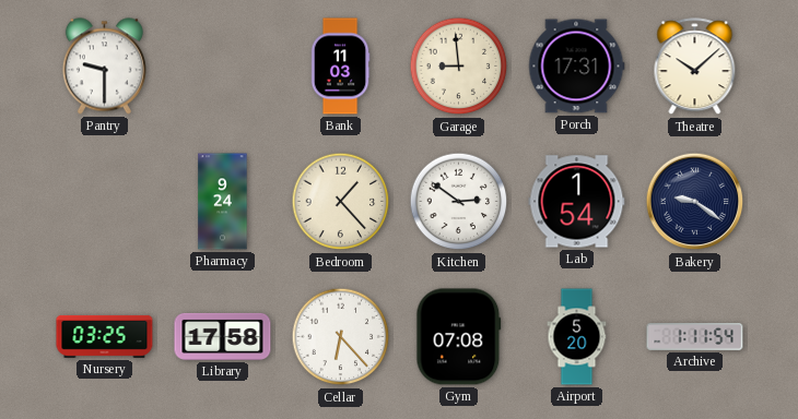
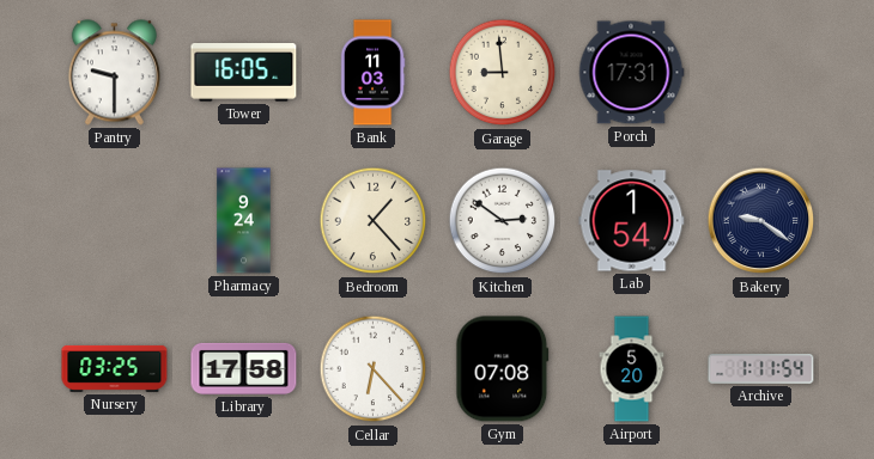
Tower: none -> 16:05
Theatre: 10:08 -> none
